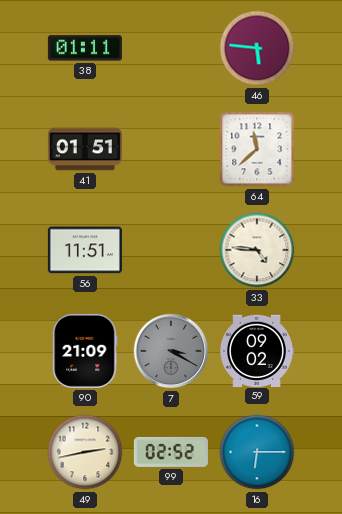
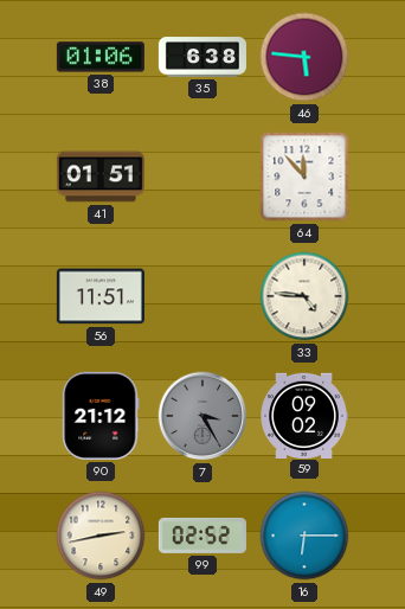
38: 01:11 -> 01:06
35: none -> 6:38
64: 11:38 -> 11:53
90: 21:09 -> 21:12
7: 3:20 -> 3:25
